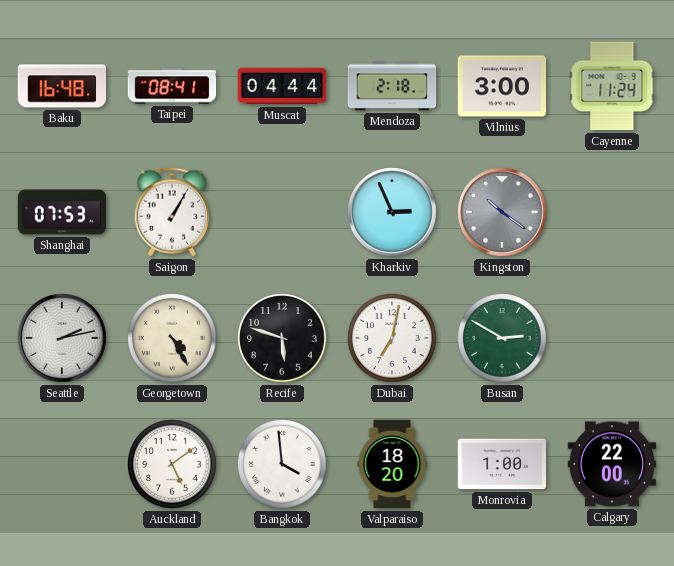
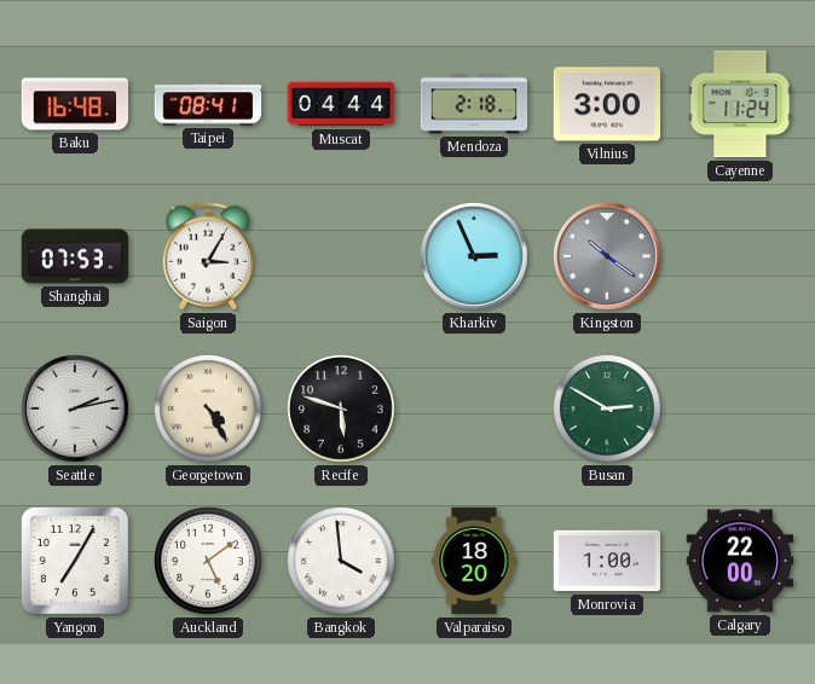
Saigon: 1:05 -> 3:05
Dubai: 7:02 -> none
Yangon: none -> 7:05
